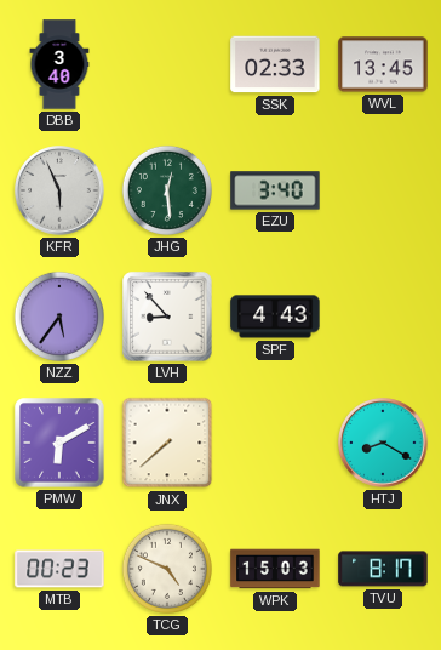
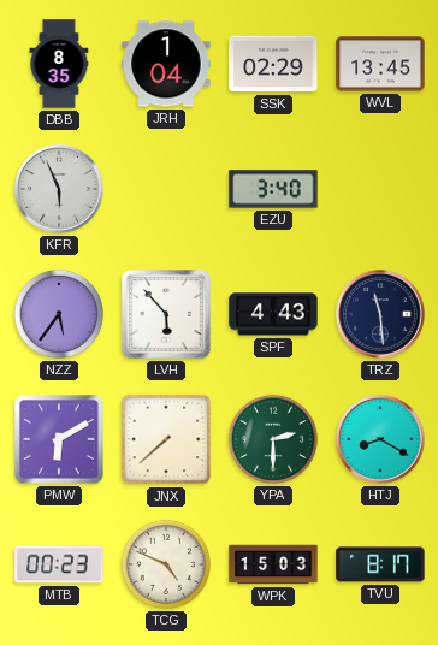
DBB: 3:40 -> 8:35
JRH: none -> 1:04
SSK: 02:33 -> 02:29
JHG: 12:29 -> none
LVH: 8:53 -> 5:53
TRZ: none -> 11:29
YPA: none -> 2:30
